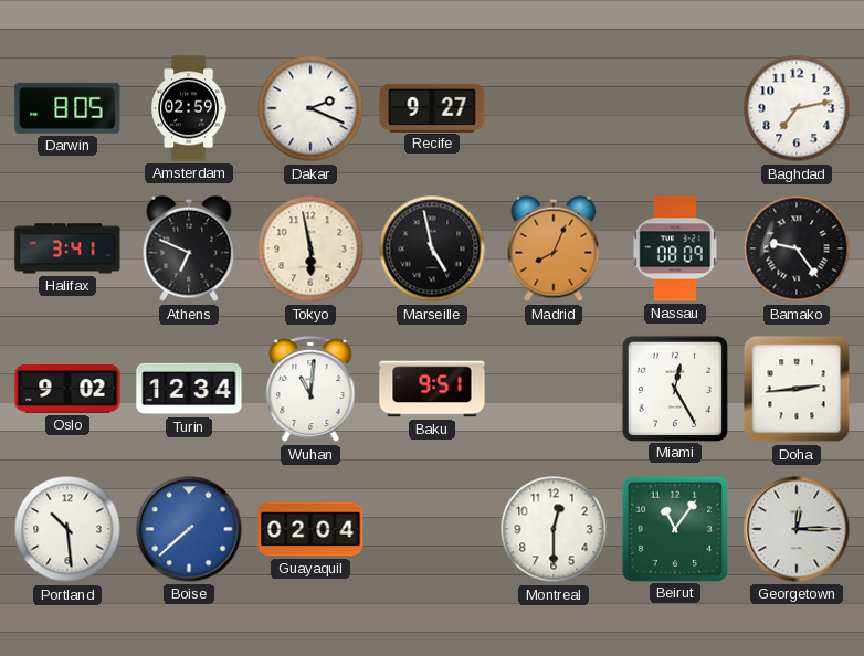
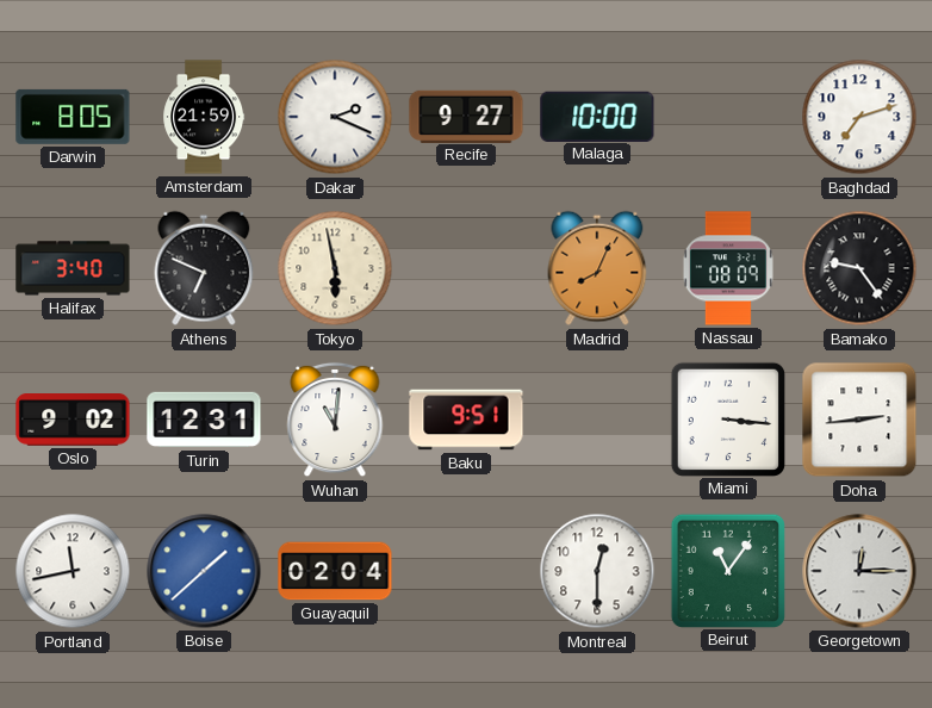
Amsterdam: 02:59 -> 21:59
Malaga: none -> 10:00
Baghdad: 7:13 -> 7:12
Halifax: 3:41 -> 3:40
Marseille: 4:58 -> none
Turin: 12:34 -> 12:31
Miami: 12:25 -> 3:16
Portland: 10:29 -> 11:43
Boise: 7:38 -> 1:38
